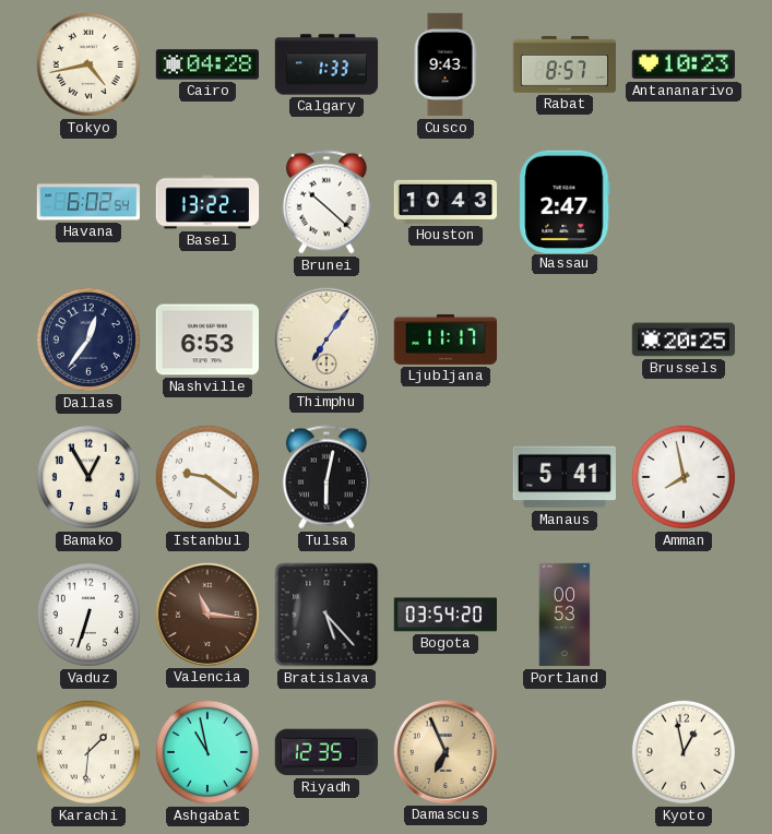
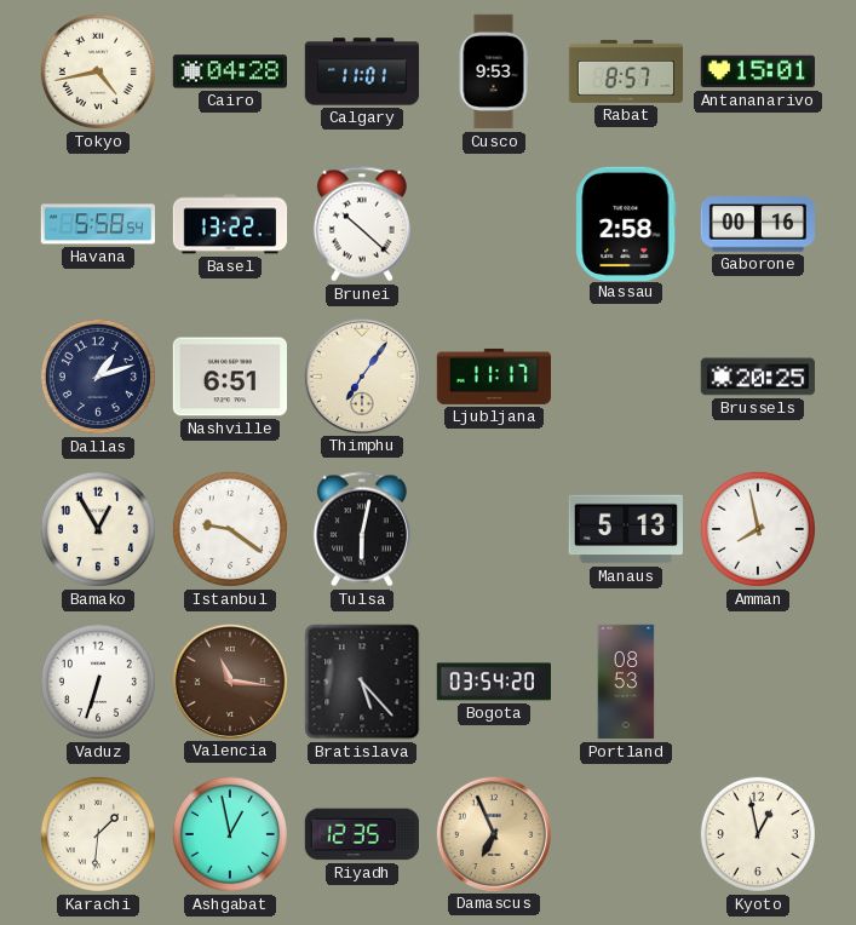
Calgary: 1:33 -> 11:01
Cusco: 9:43 -> 9:53
Antananarivo: 10:23 -> 15:01
Havana: 6:02 -> 5:58
Houston: 10:43 -> none
Nassau: 2:47 -> 2:58
Gaborone: none -> 00:16
Dallas: 12:36 -> 1:12
Nashville: 6:53 -> 6:51
Manaus: 5:41 -> 5:13
Portland: 00:53 -> 08:53
Ashgabat: 10:58 -> 12:58
